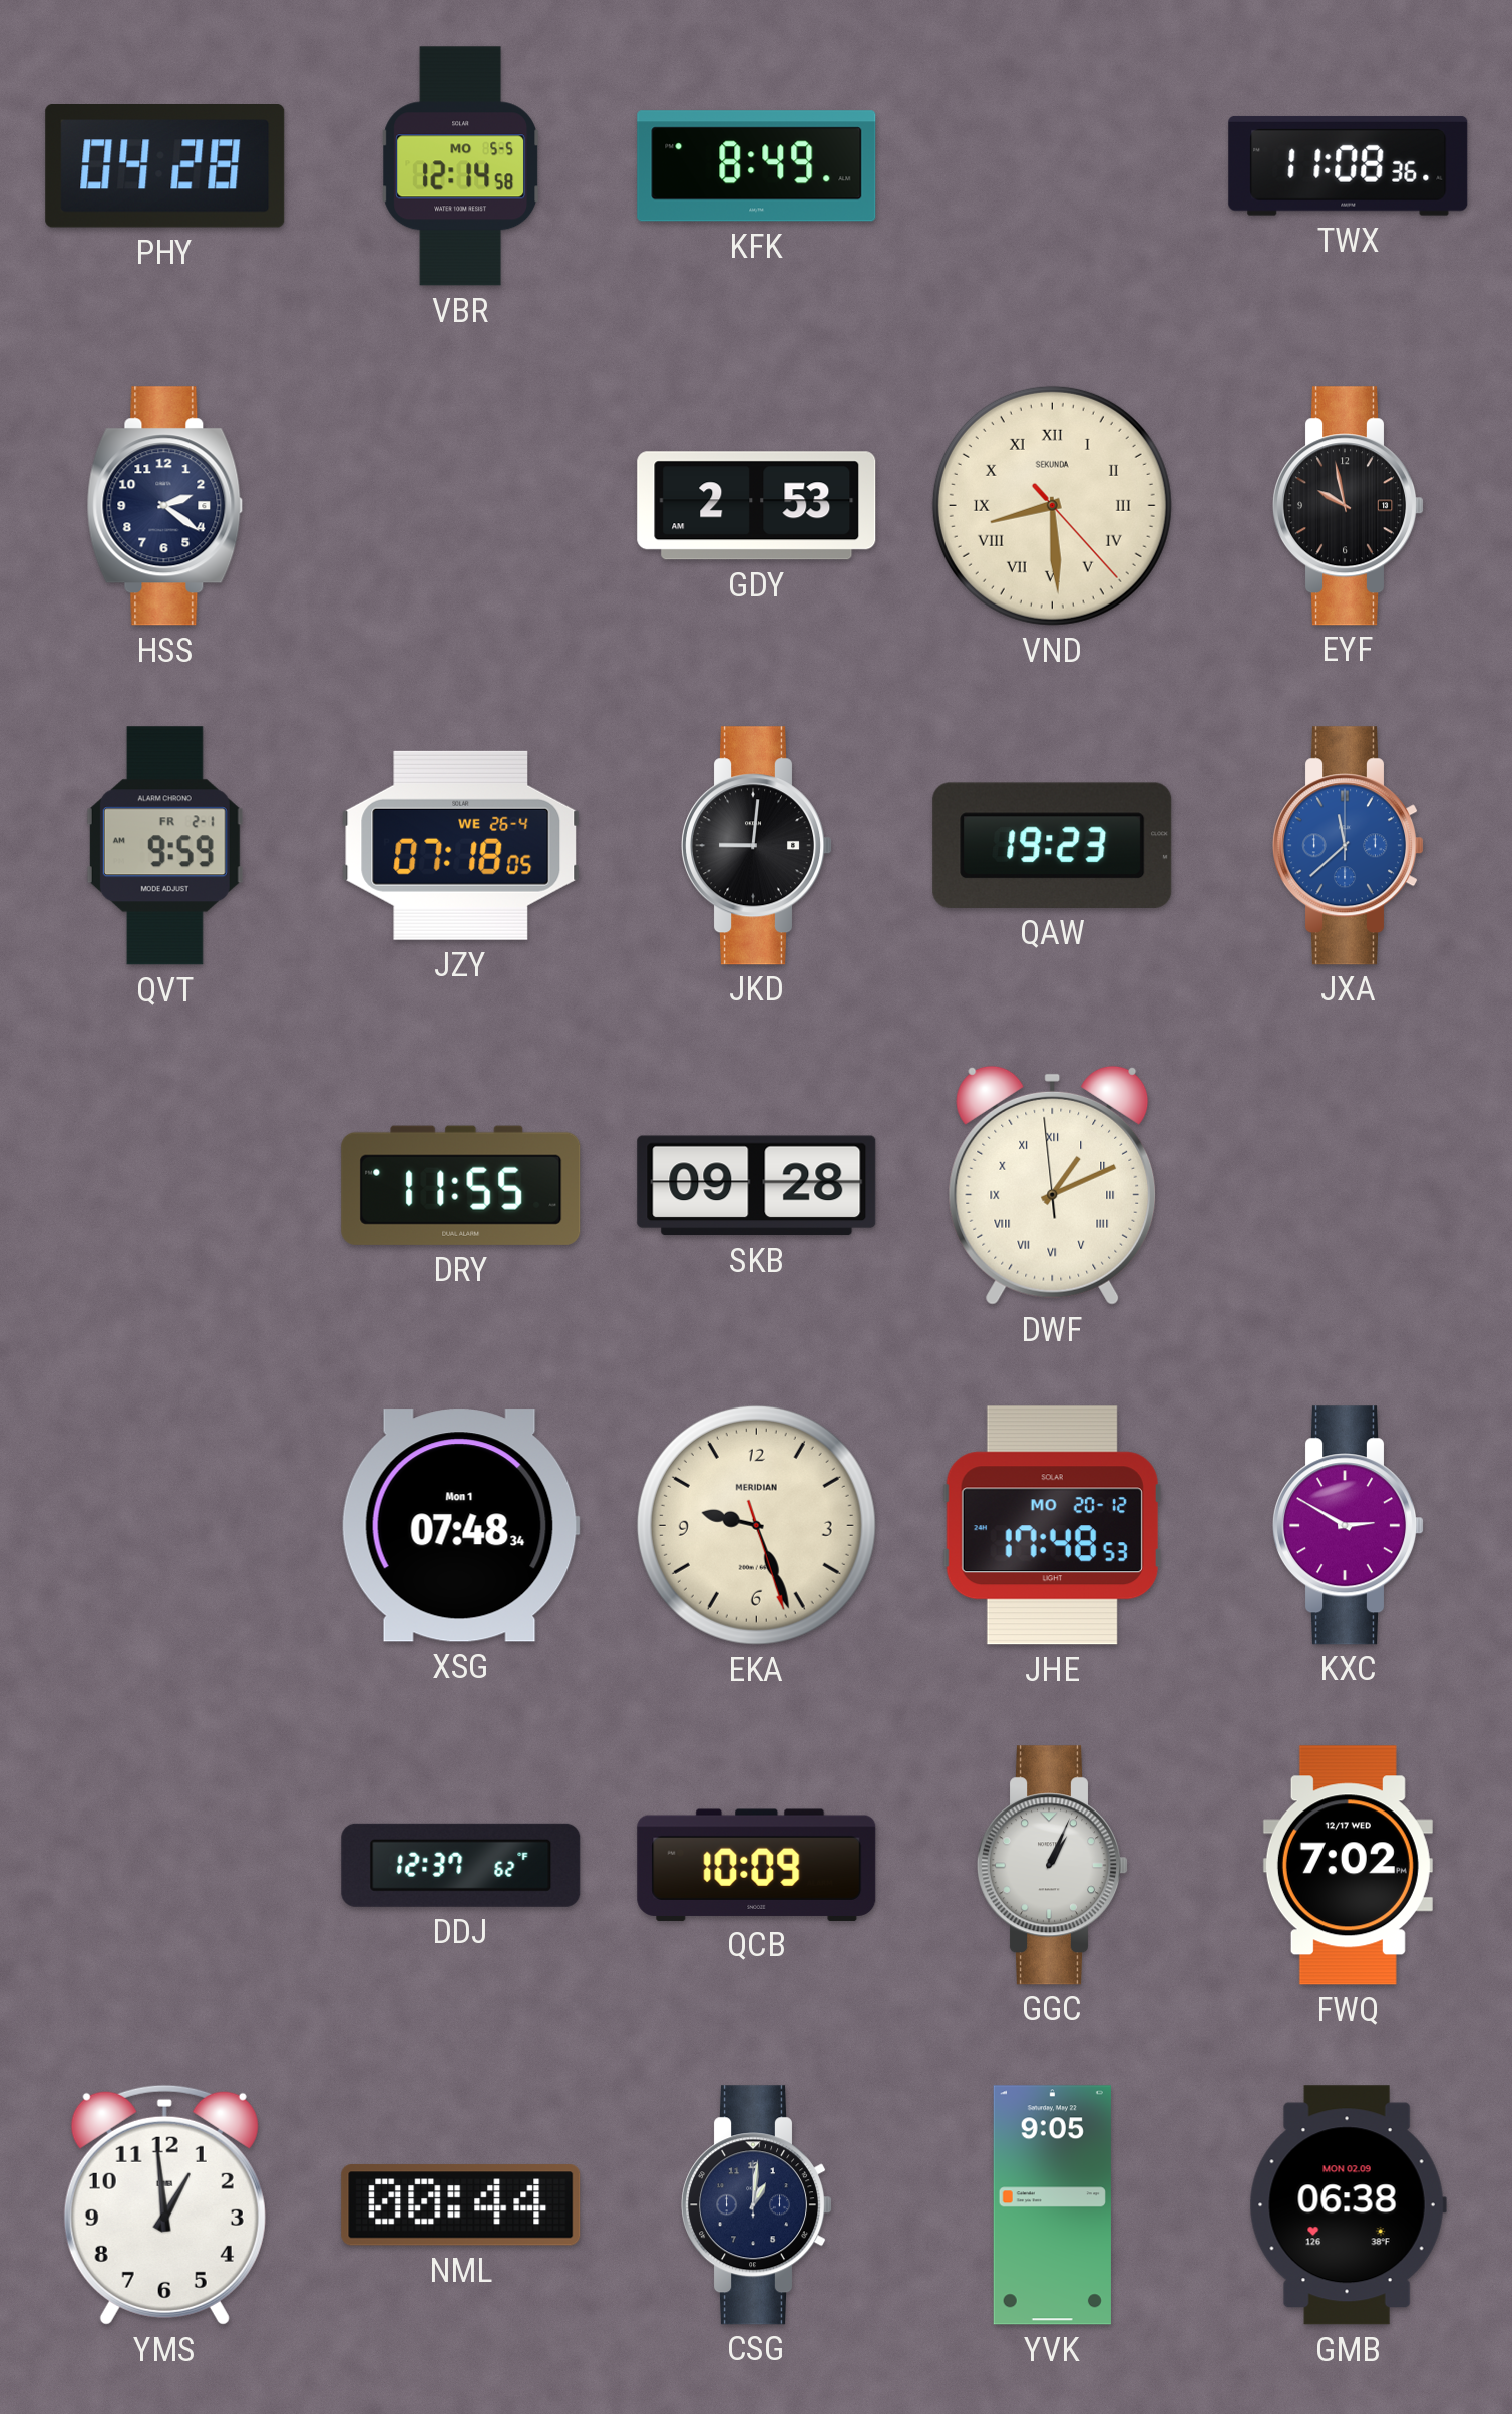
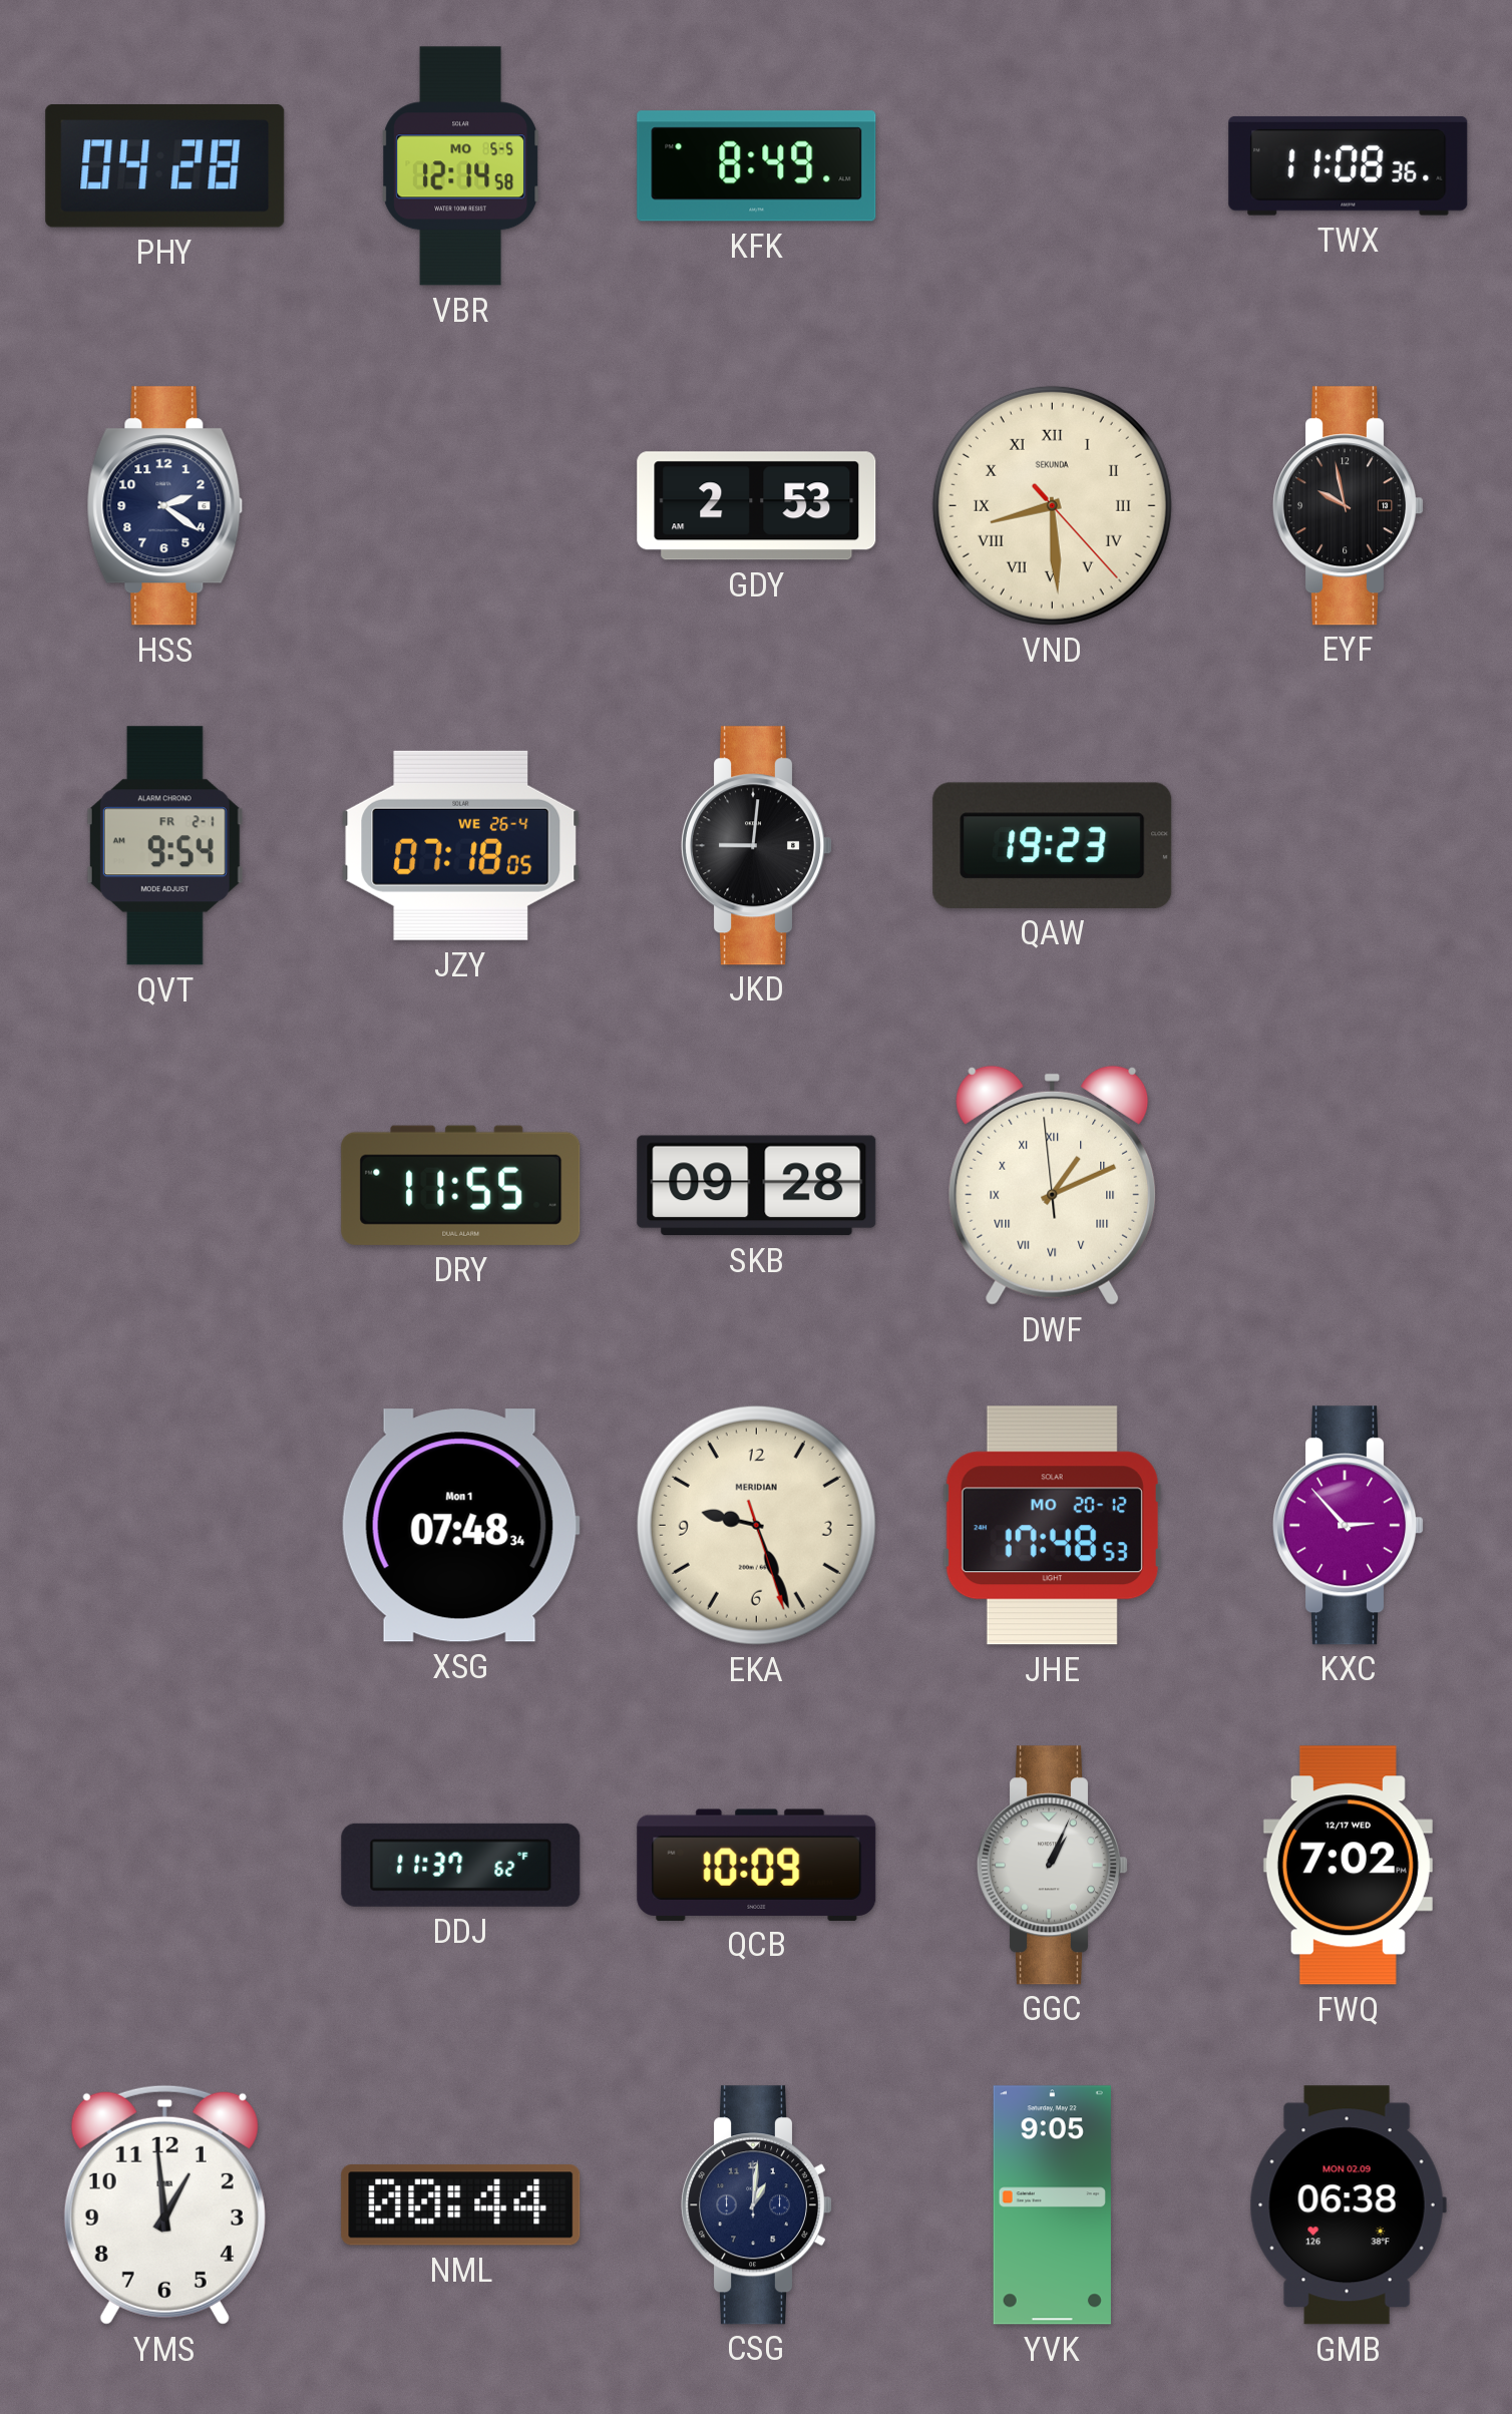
QVT: 9:59 -> 9:54
JXA: 11:38 -> none
KXC: 2:50 -> 2:53
DDJ: 12:37 -> 11:37
